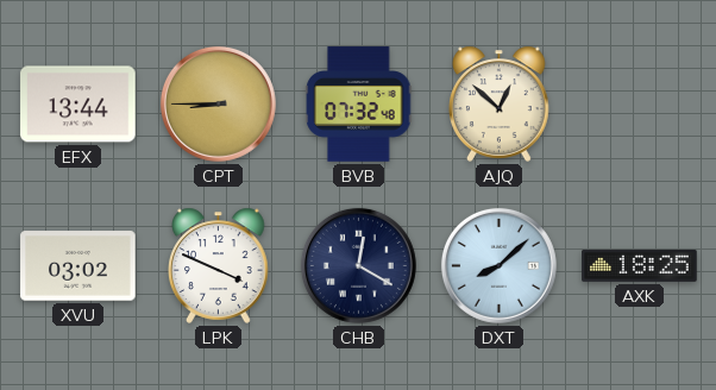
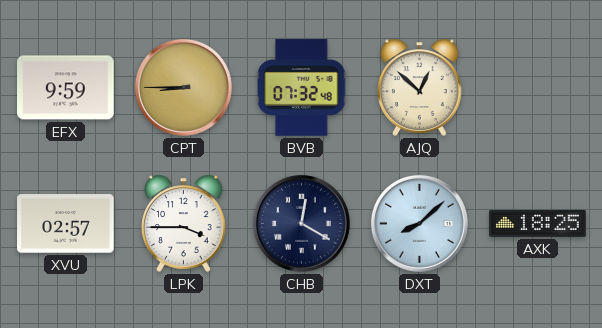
EFX: 13:44 -> 9:59
XVU: 03:02 -> 02:57
LPK: 3:49 -> 3:45
